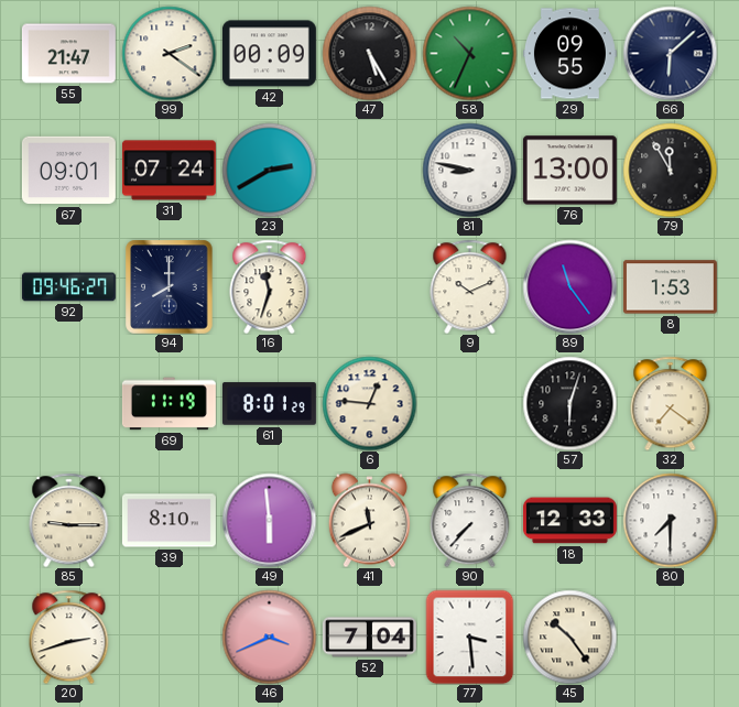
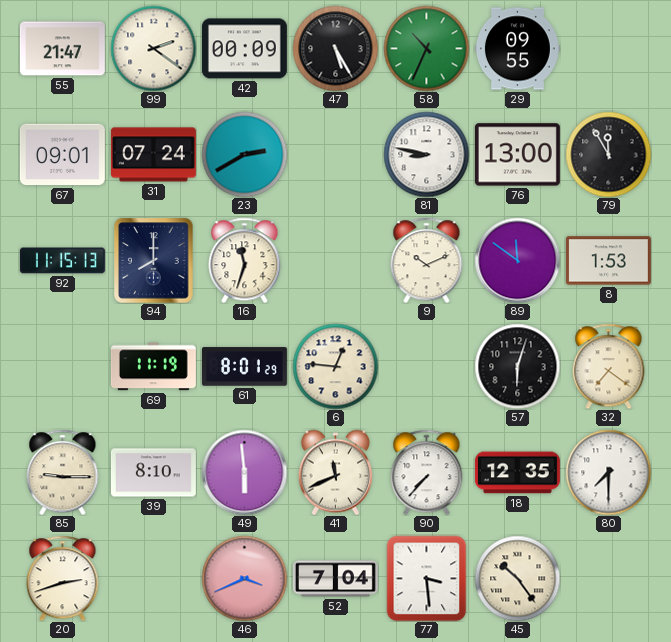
66: 6:08 -> none
92: 09:46 -> 11:15
89: 11:24 -> 11:51
18: 12:33 -> 12:35
